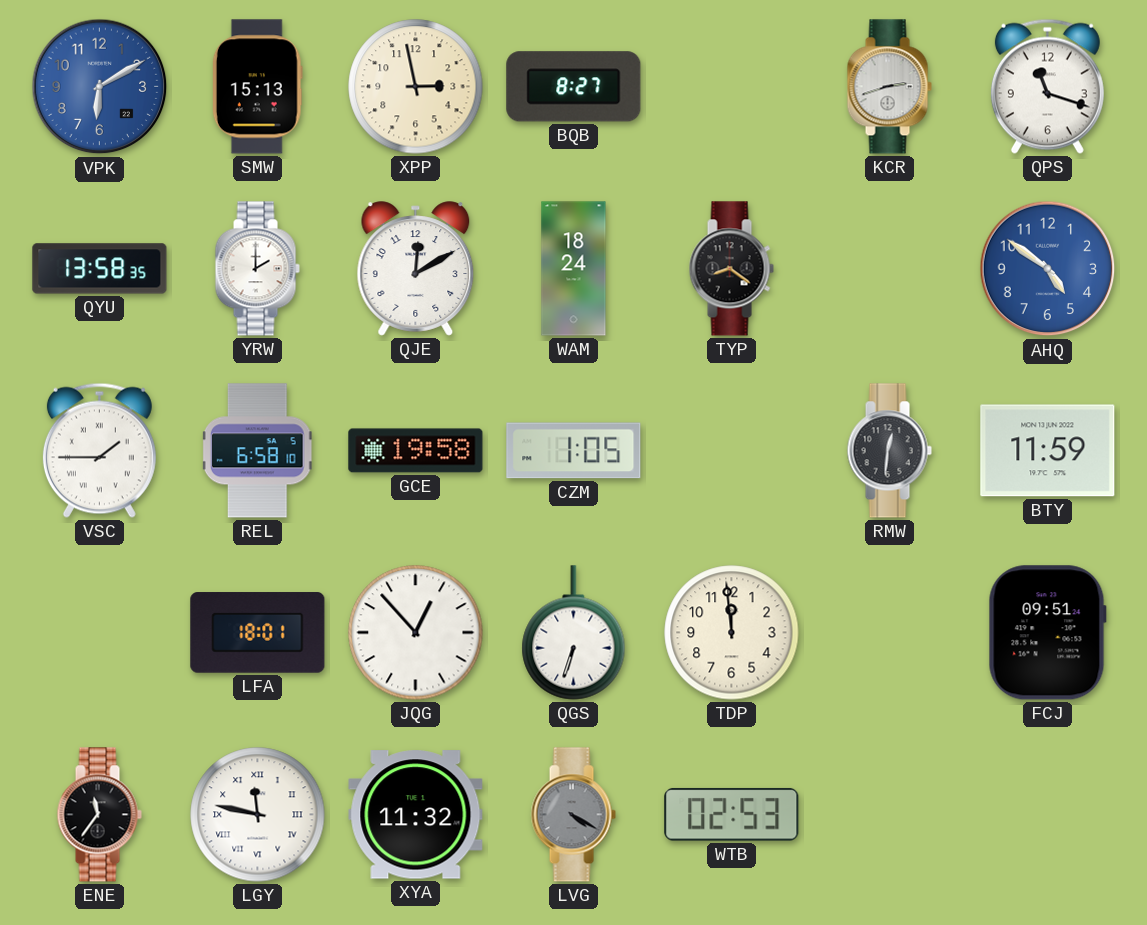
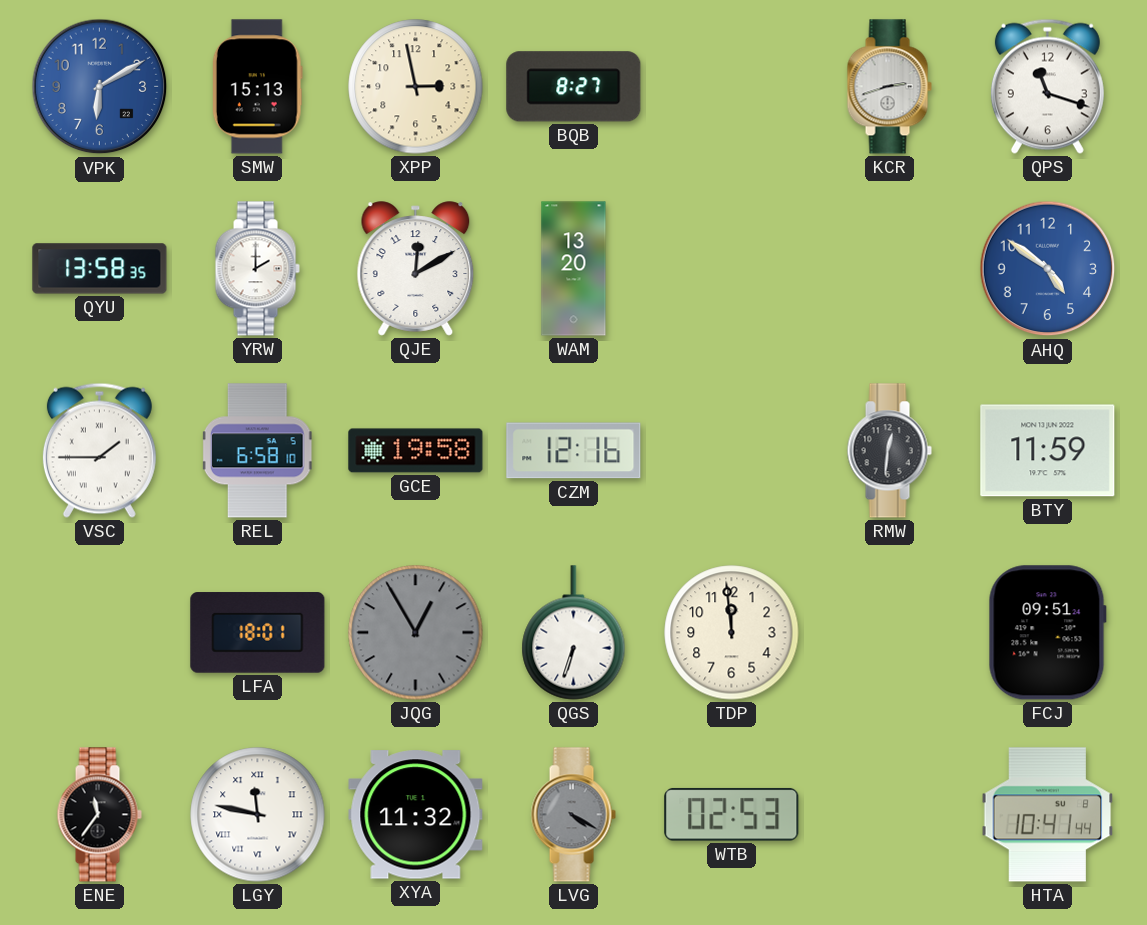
WAM: 18:24 -> 13:20
TYP: 8:21 -> none
CZM: 1:05 -> 12:16
JQG: 12:53 -> 12:55
JQG dial: white -> grey
HTA: none -> 10:41
